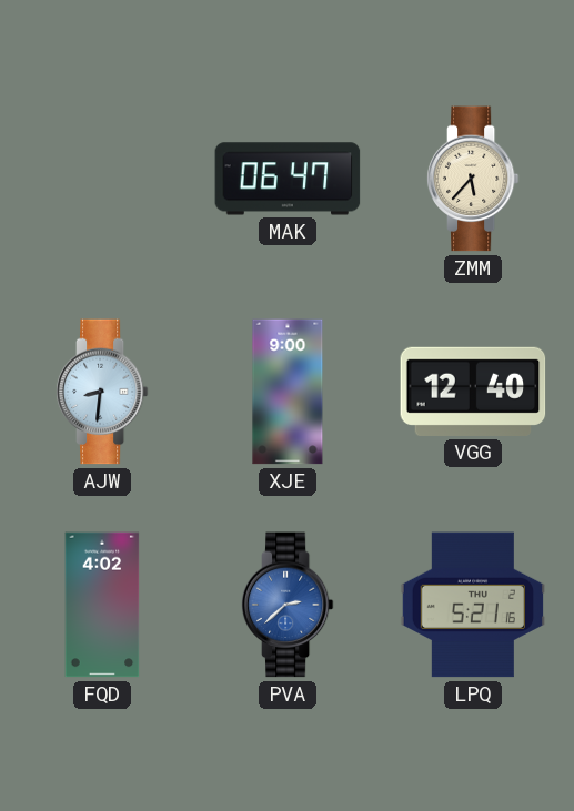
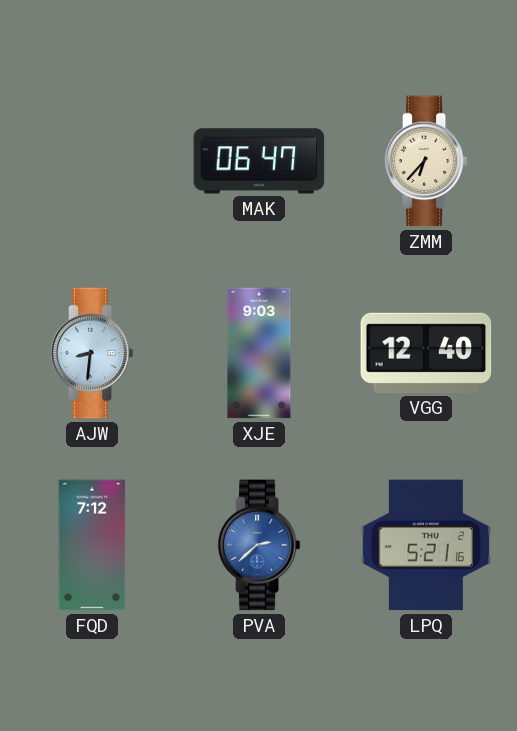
ZMM: 5:37 -> 6:37
XJE: 9:00 -> 9:03
FQD: 4:02 -> 7:12
